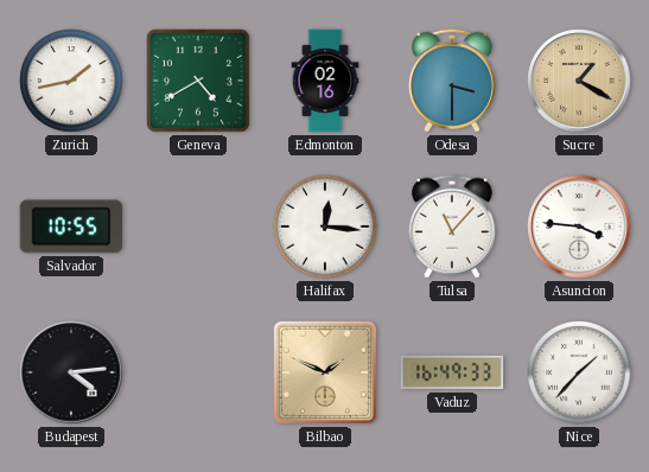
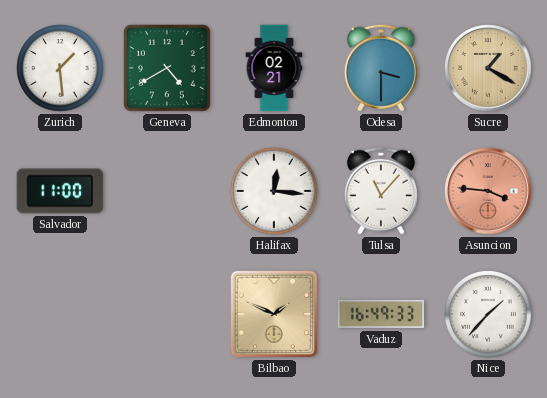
Zurich: 1:43 -> 1:29
Edmonton: 02:16 -> 02:21
Salvador: 10:55 -> 11:00
Asuncion dial: white -> salmon
Budapest: 4:14 -> none
